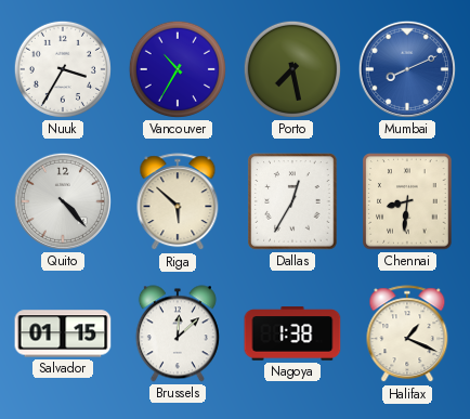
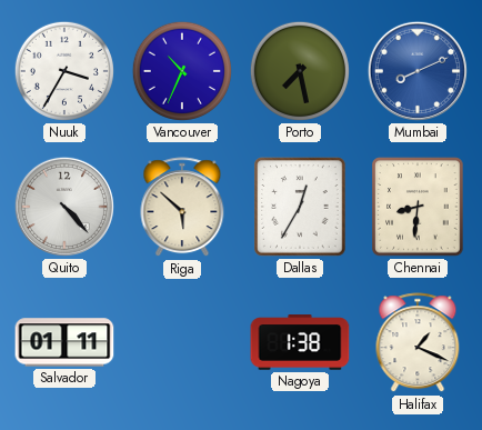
Vancouver: 10:35 -> 10:34
Salvador: 01:15 -> 01:11
Brussels: 12:08 -> none
